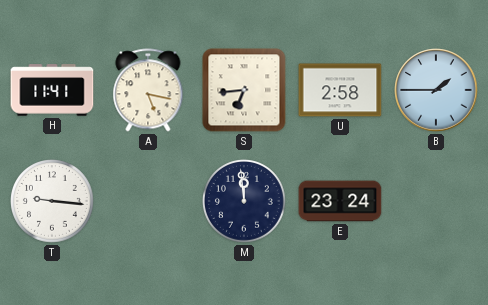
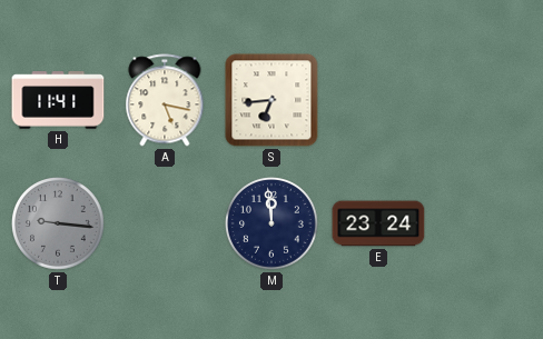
U: 2:58 -> none
B: 1:45 -> none
T dial: white -> grey
